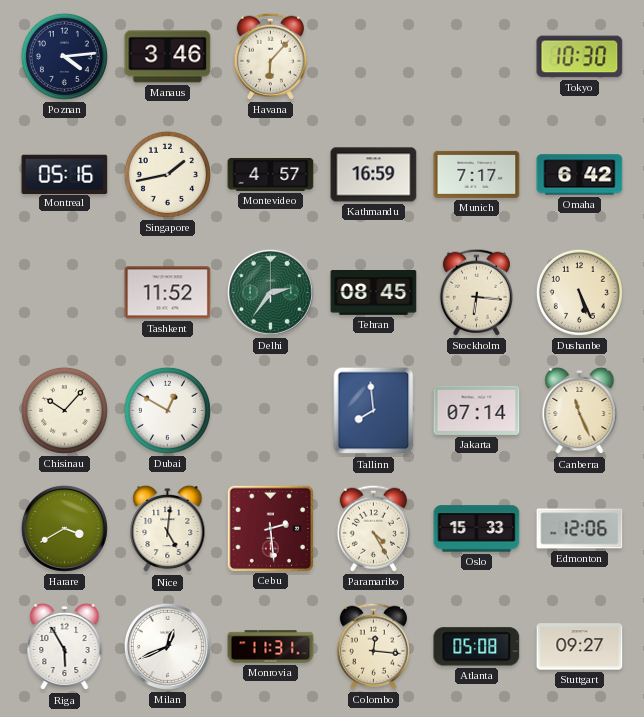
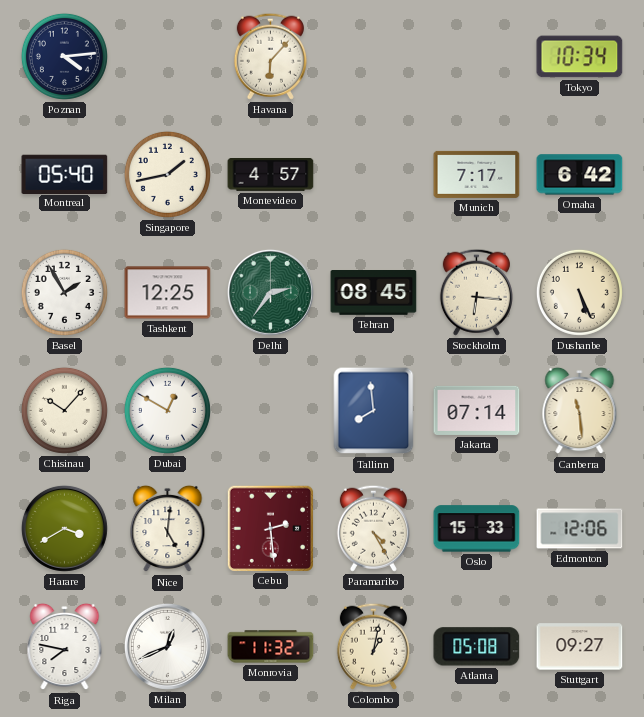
Manaus: 3:46 -> none
Tokyo: 10:30 -> 10:34
Montreal: 05:16 -> 05:40
Kathmandu: 16:59 -> none
Basel: none -> 1:55
Tashkent: 11:52 -> 12:25
Canberra: 11:26 -> 11:29
Riga: 5:55 -> 7:47
Monrovia: 11:31 -> 11:32
Colombo: 12:16 -> 1:02
